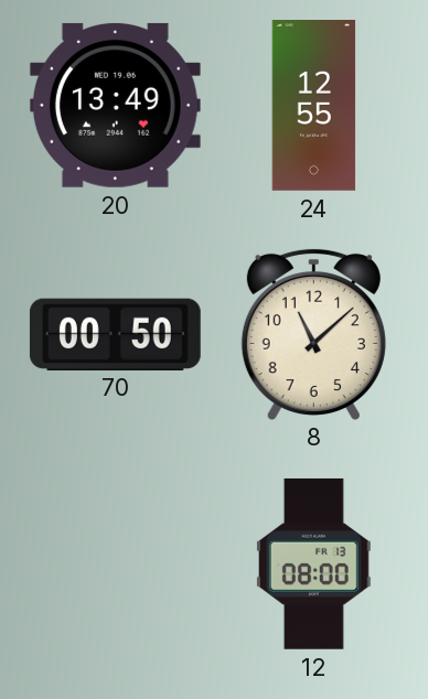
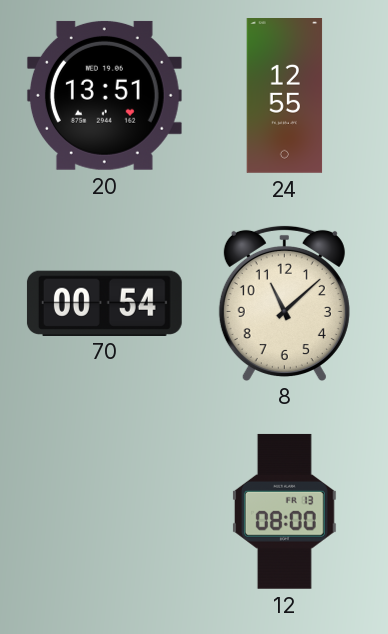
20: 13:49 -> 13:51
70: 00:50 -> 00:54
